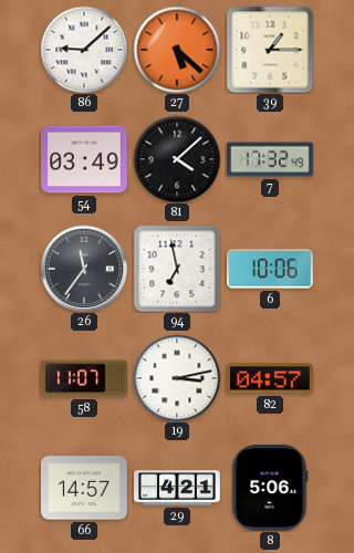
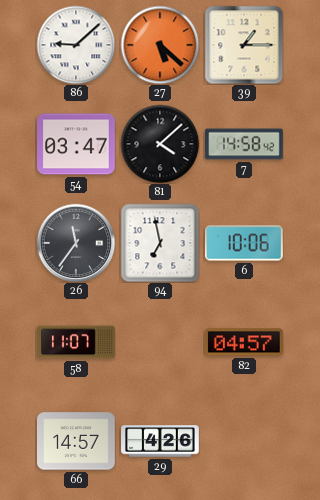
54: 03:49 -> 03:47
7: 17:32 -> 14:58
19: 3:13 -> none
29: 4:21 -> 4:26
8: 5:06 -> none
